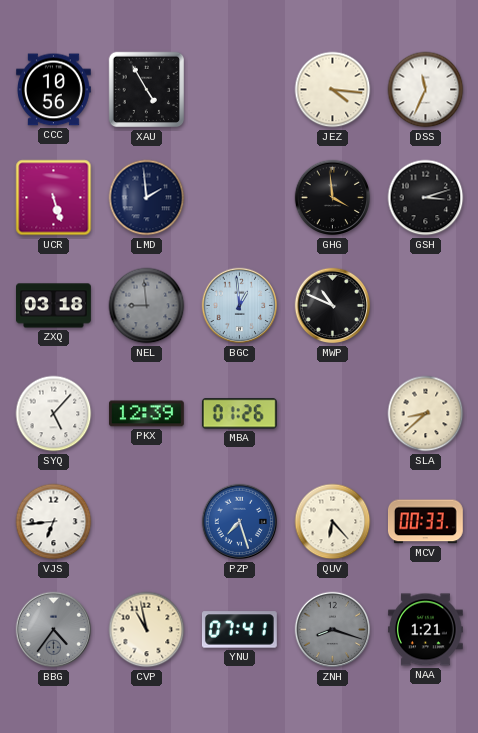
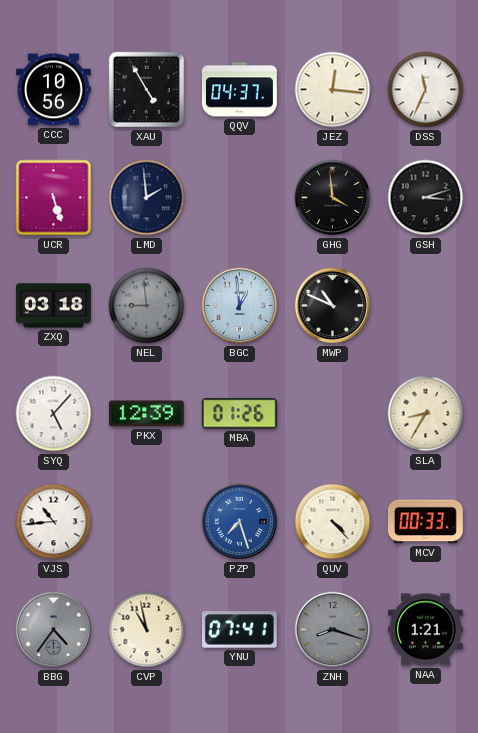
QQV: none -> 04:37
JEZ: 4:16 -> 12:16
SLA: 8:38 -> 8:35
VJS: 6:44 -> 10:44
QUV: 6:23 -> 4:23
